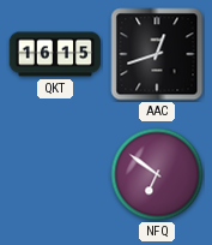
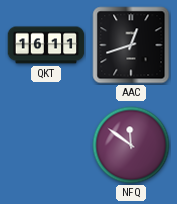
QKT: 16:15 -> 16:11
NFQ: 6:51 -> 11:51
